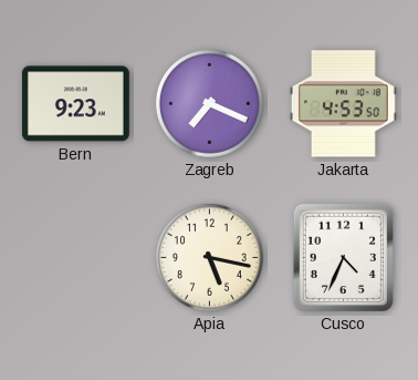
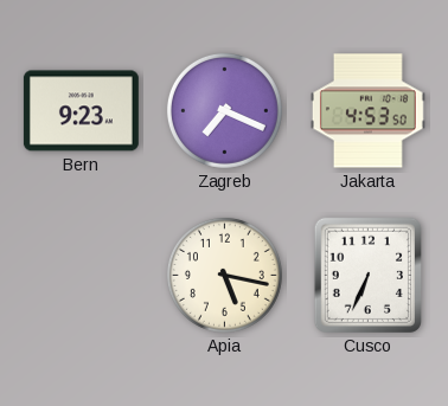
Cusco: 4:34 -> 6:34
